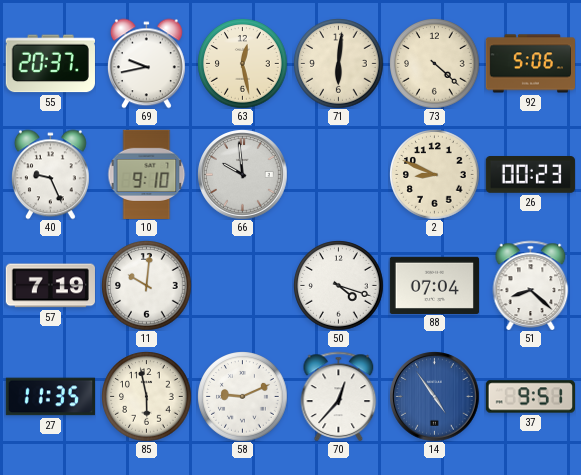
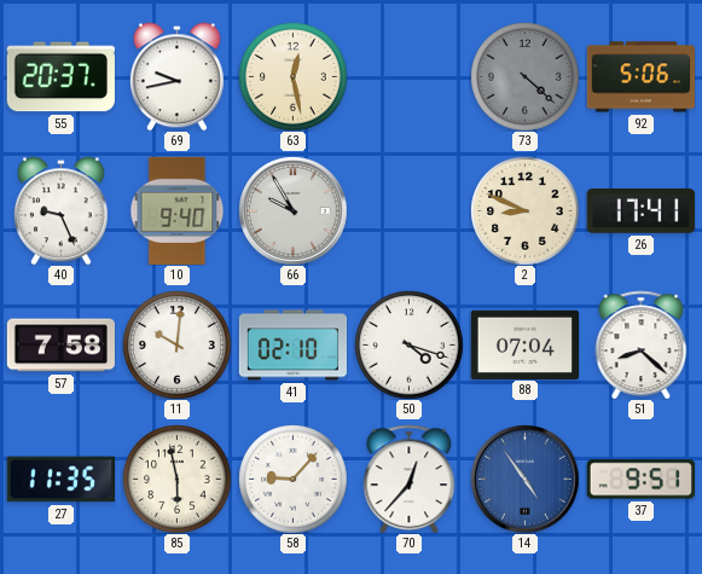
71: 6:01 -> none
73 dial: cream -> grey
10: 9:10 -> 9:40
66: 9:59 -> 9:55
26: 00:23 -> 17:41
57: 7:19 -> 7:58
41: none -> 02:10
58: 9:11 -> 9:07
